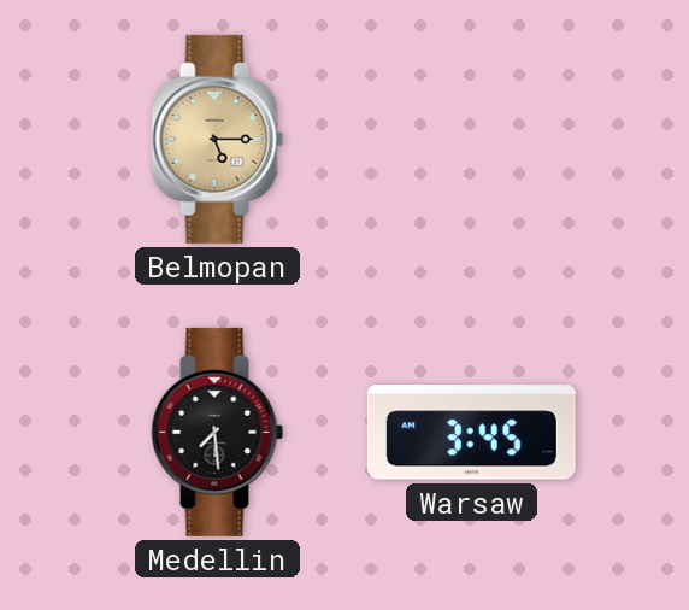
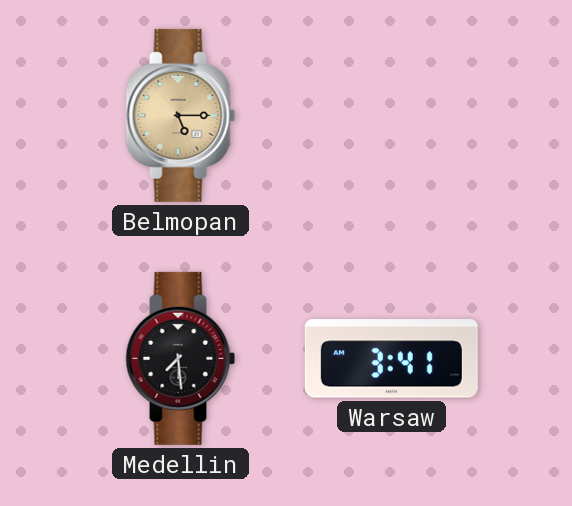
Warsaw: 3:45 -> 3:41
